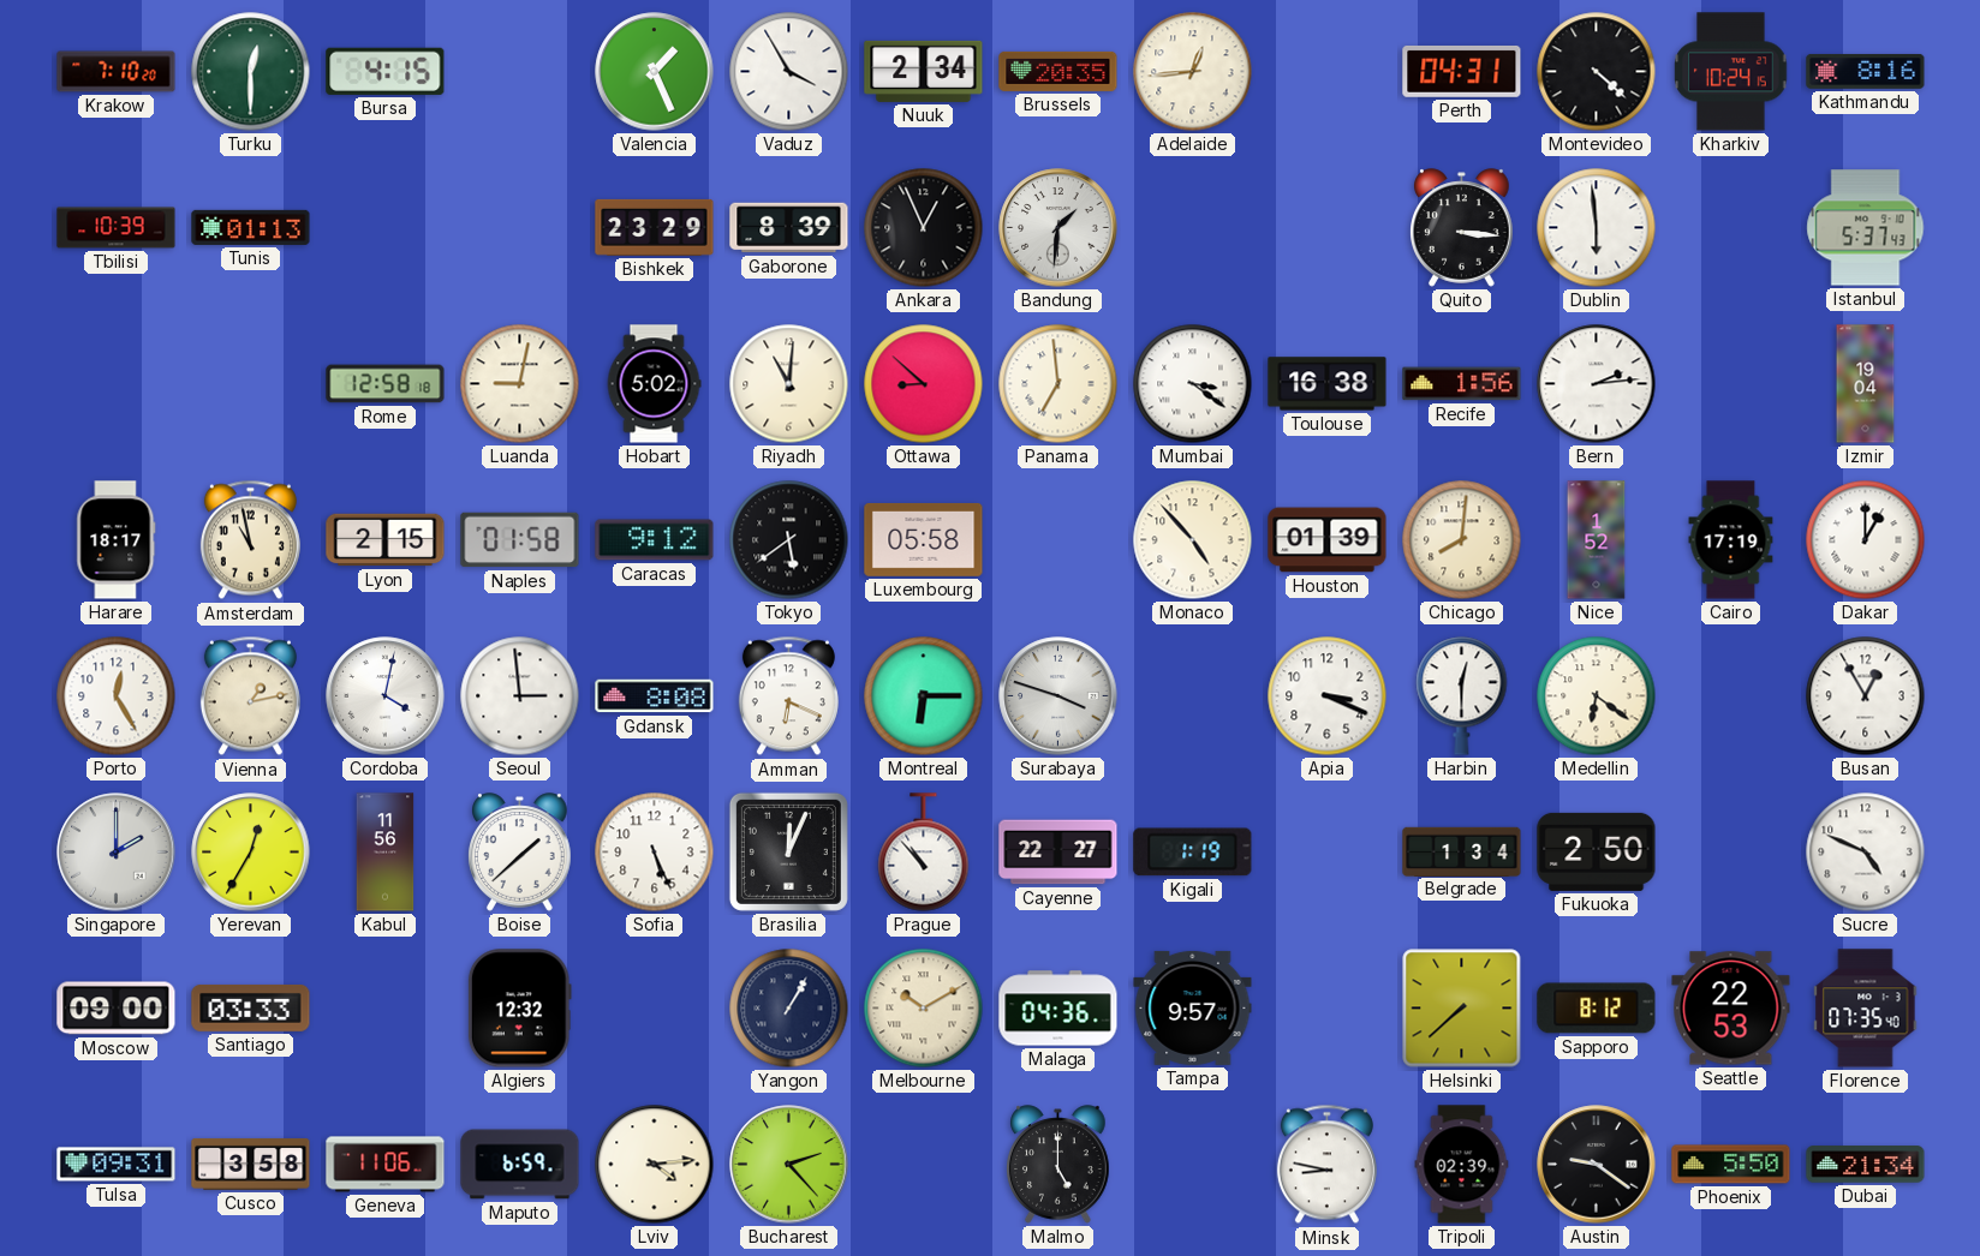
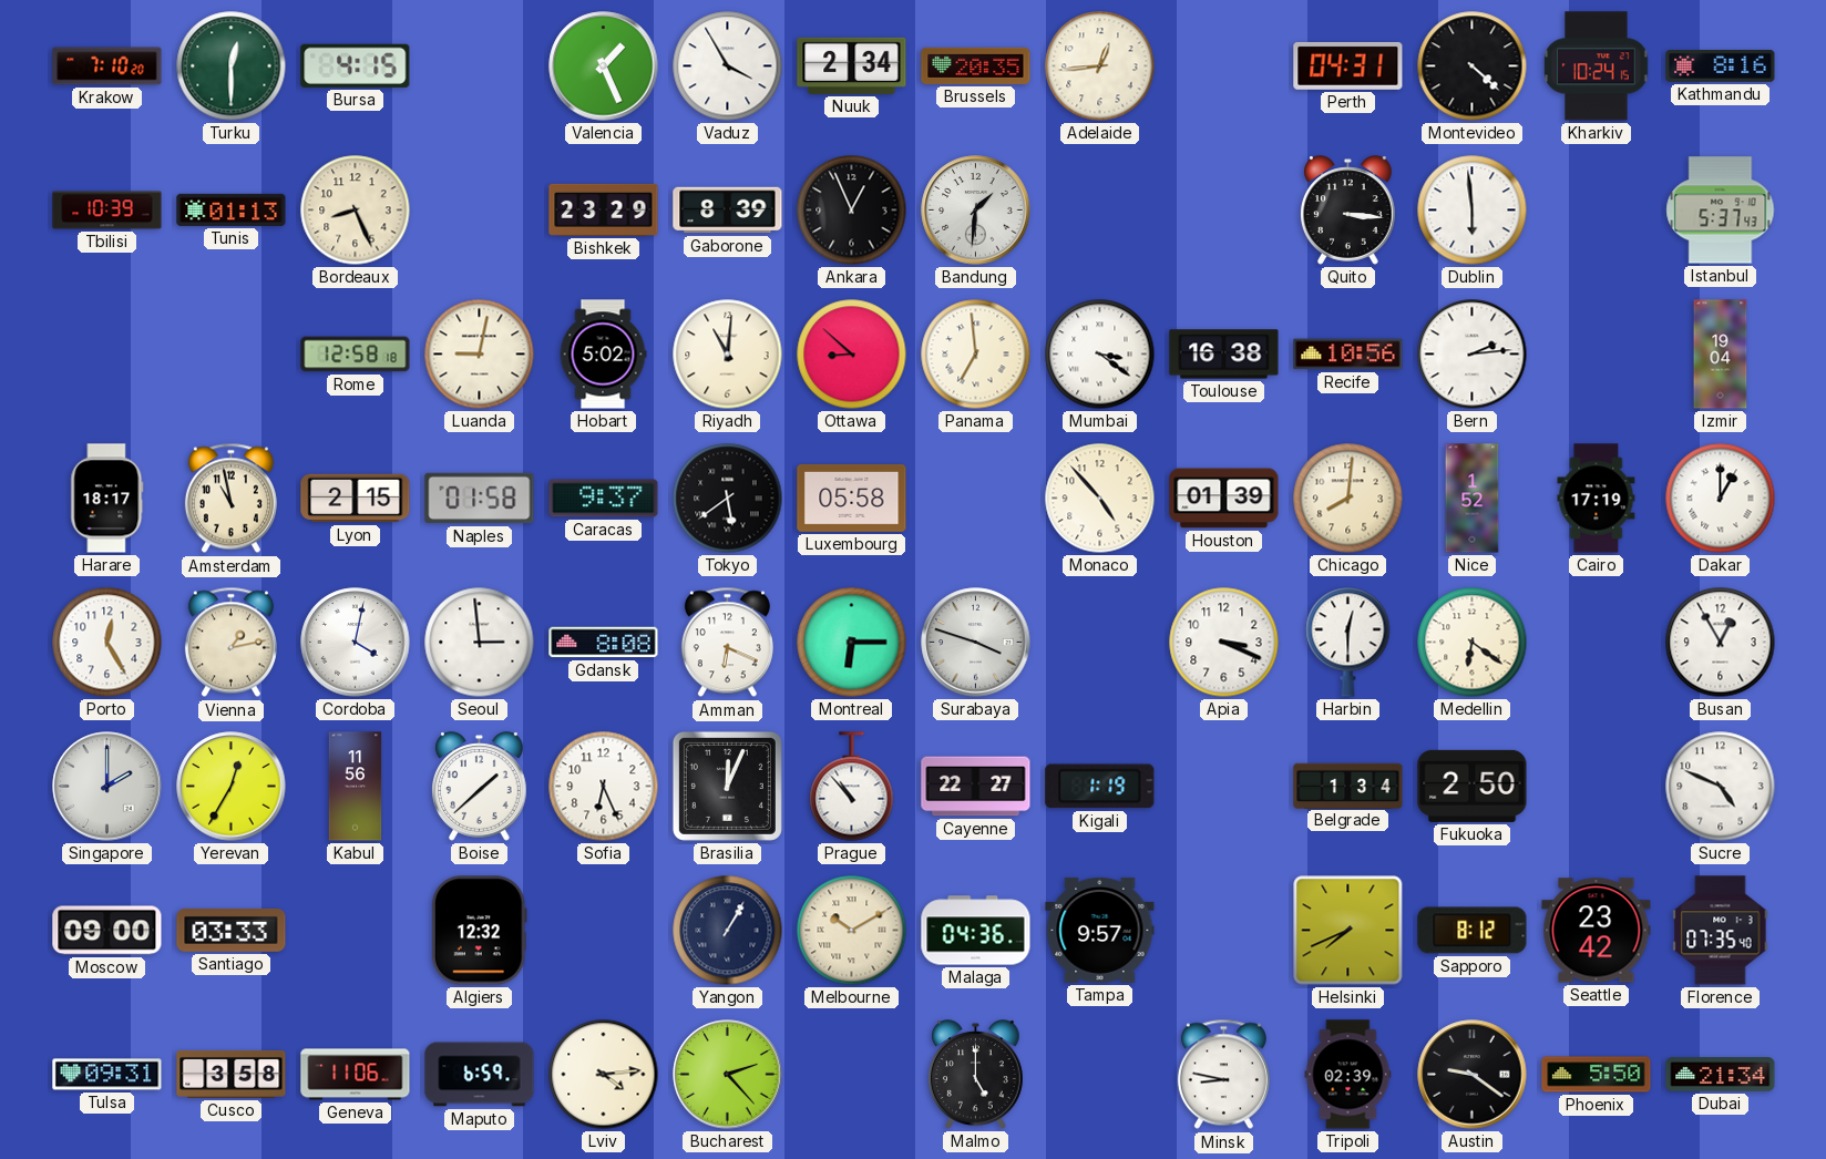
Bordeaux: none -> 8:26
Recife: 1:56 -> 10:56
Caracas: 9:12 -> 9:37
Sofia: 5:26 -> 6:26
Helsinki: 7:38 -> 7:41
Seattle: 22:53 -> 23:42
